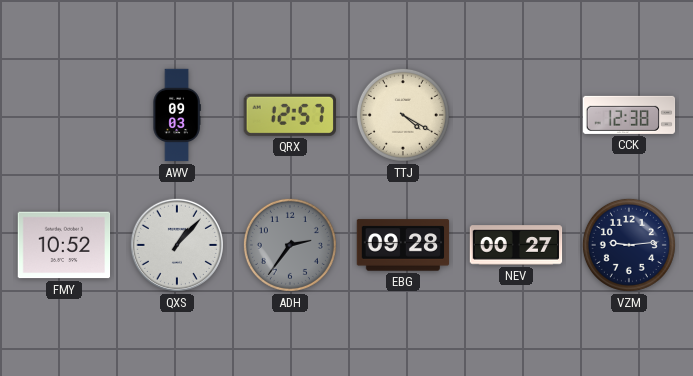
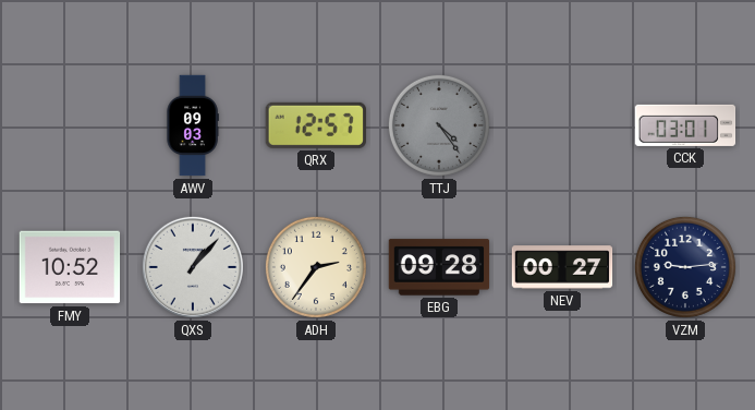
TTJ: 4:20 -> 4:24
TTJ dial: cream -> grey
CCK: 12:38 -> 03:01
ADH dial: grey -> cream
